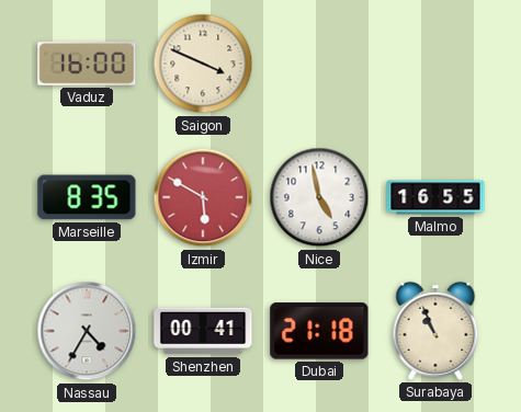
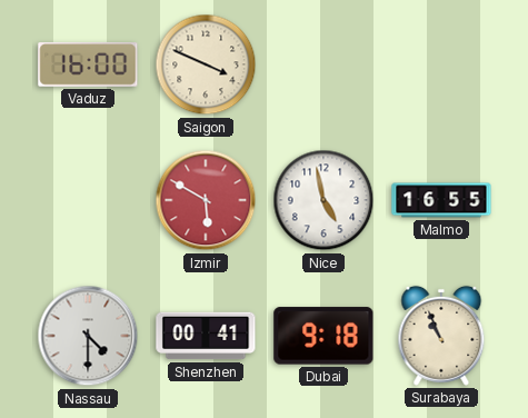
Marseille: 8:35 -> none
Nassau: 4:35 -> 4:30
Dubai: 21:18 -> 9:18
